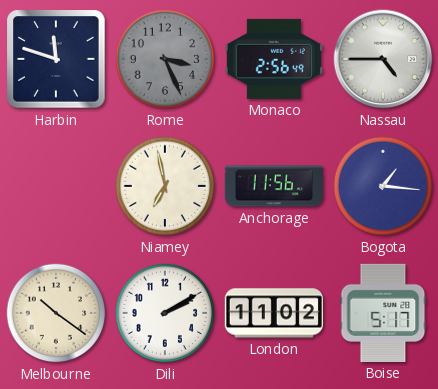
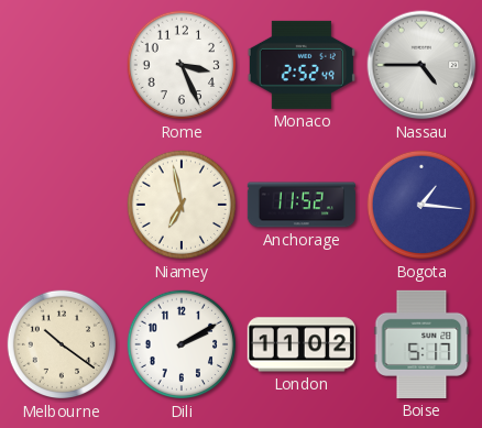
Harbin: 11:48 -> none
Rome dial: grey -> white
Monaco: 2:56 -> 2:52
Anchorage: 11:56 -> 11:52
